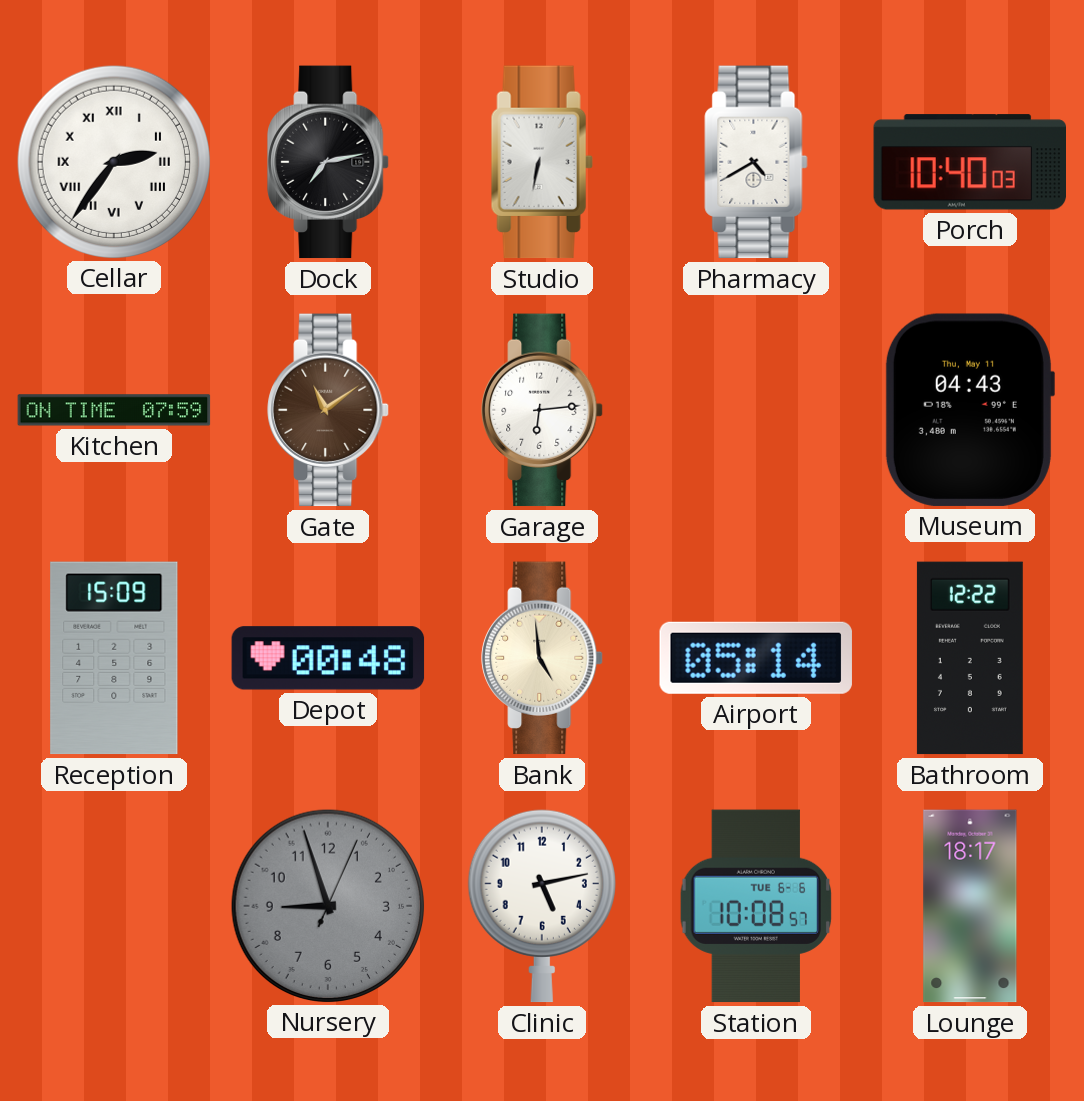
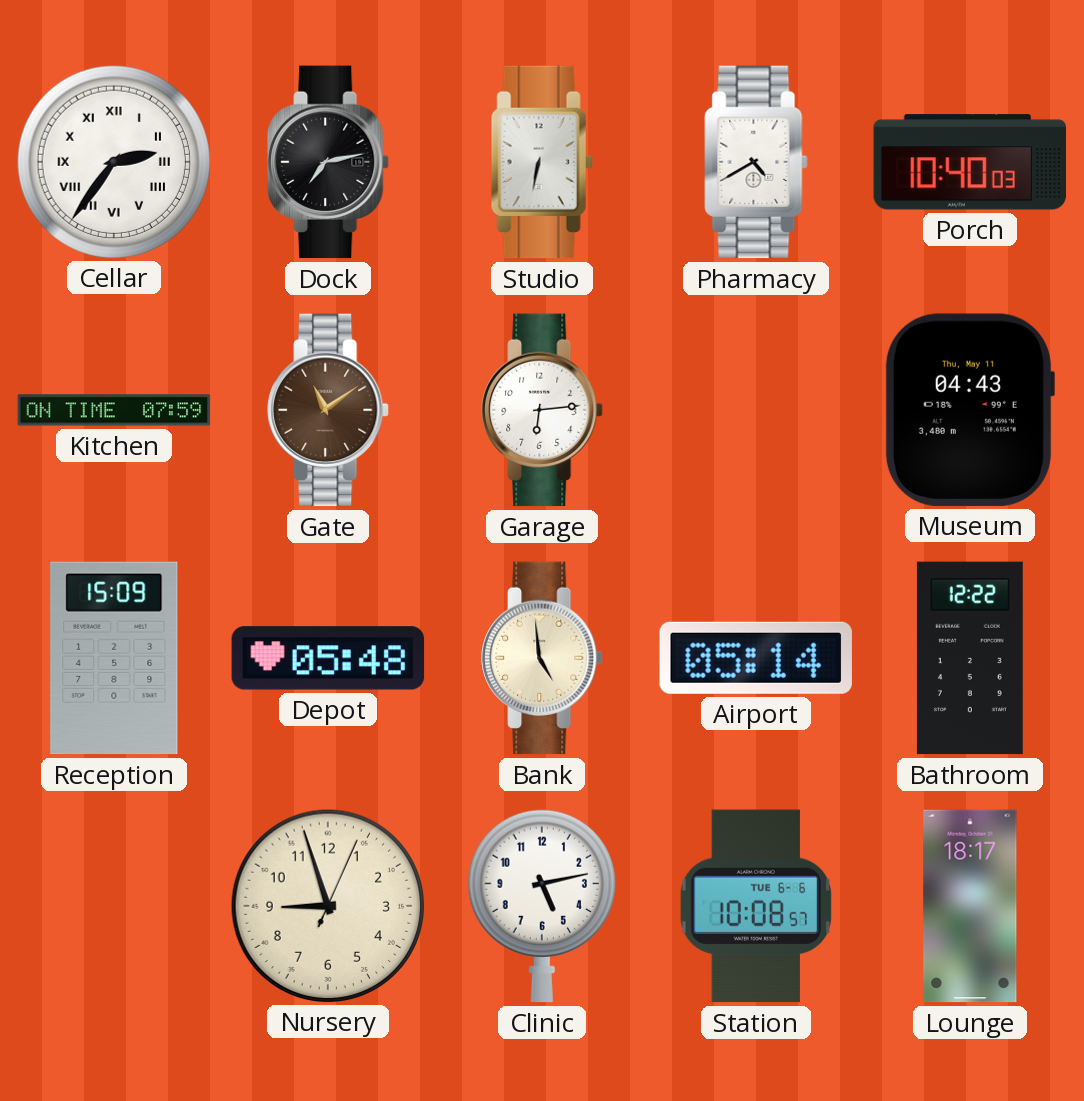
Depot: 00:48 -> 05:48
Nursery dial: grey -> cream
